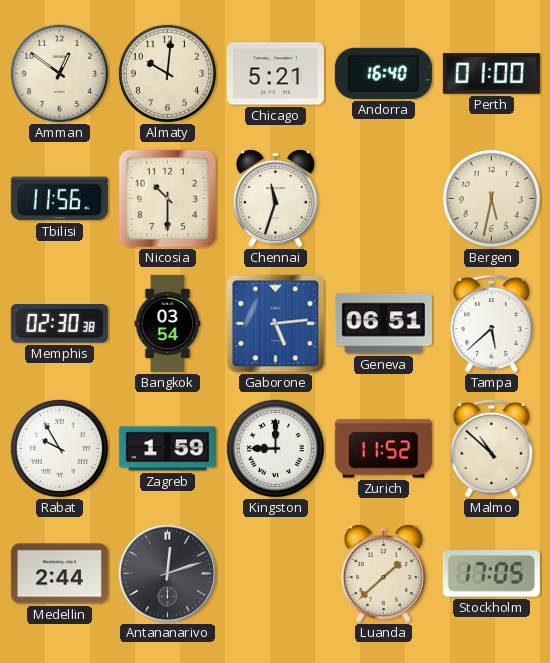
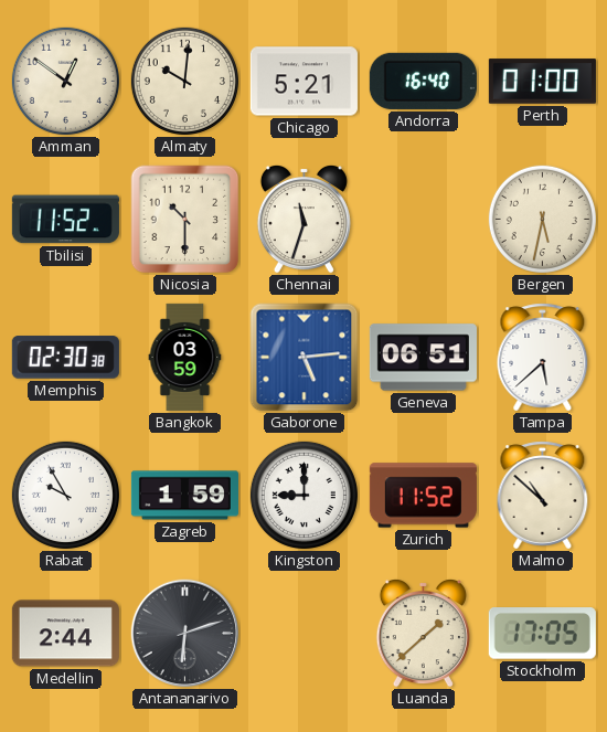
Tbilisi: 11:56 -> 11:52
Bangkok: 03:54 -> 03:59
Antananarivo: 12:12 -> 6:12
